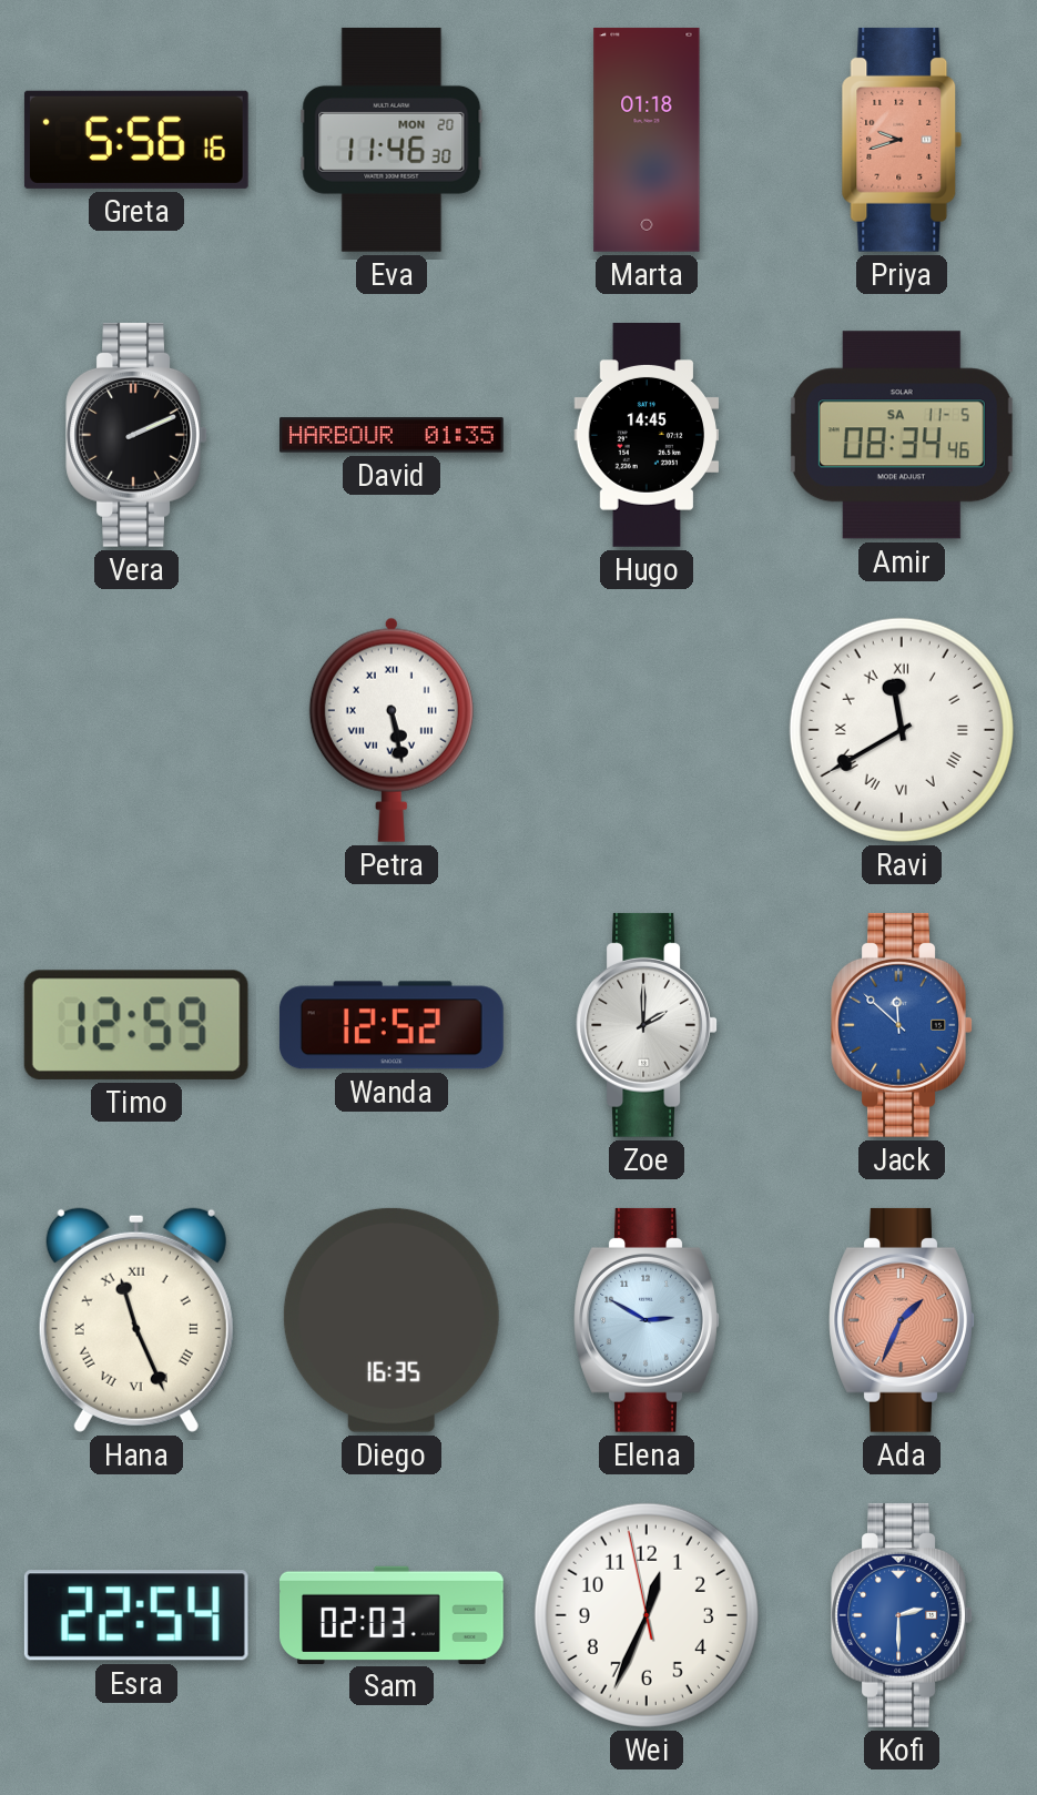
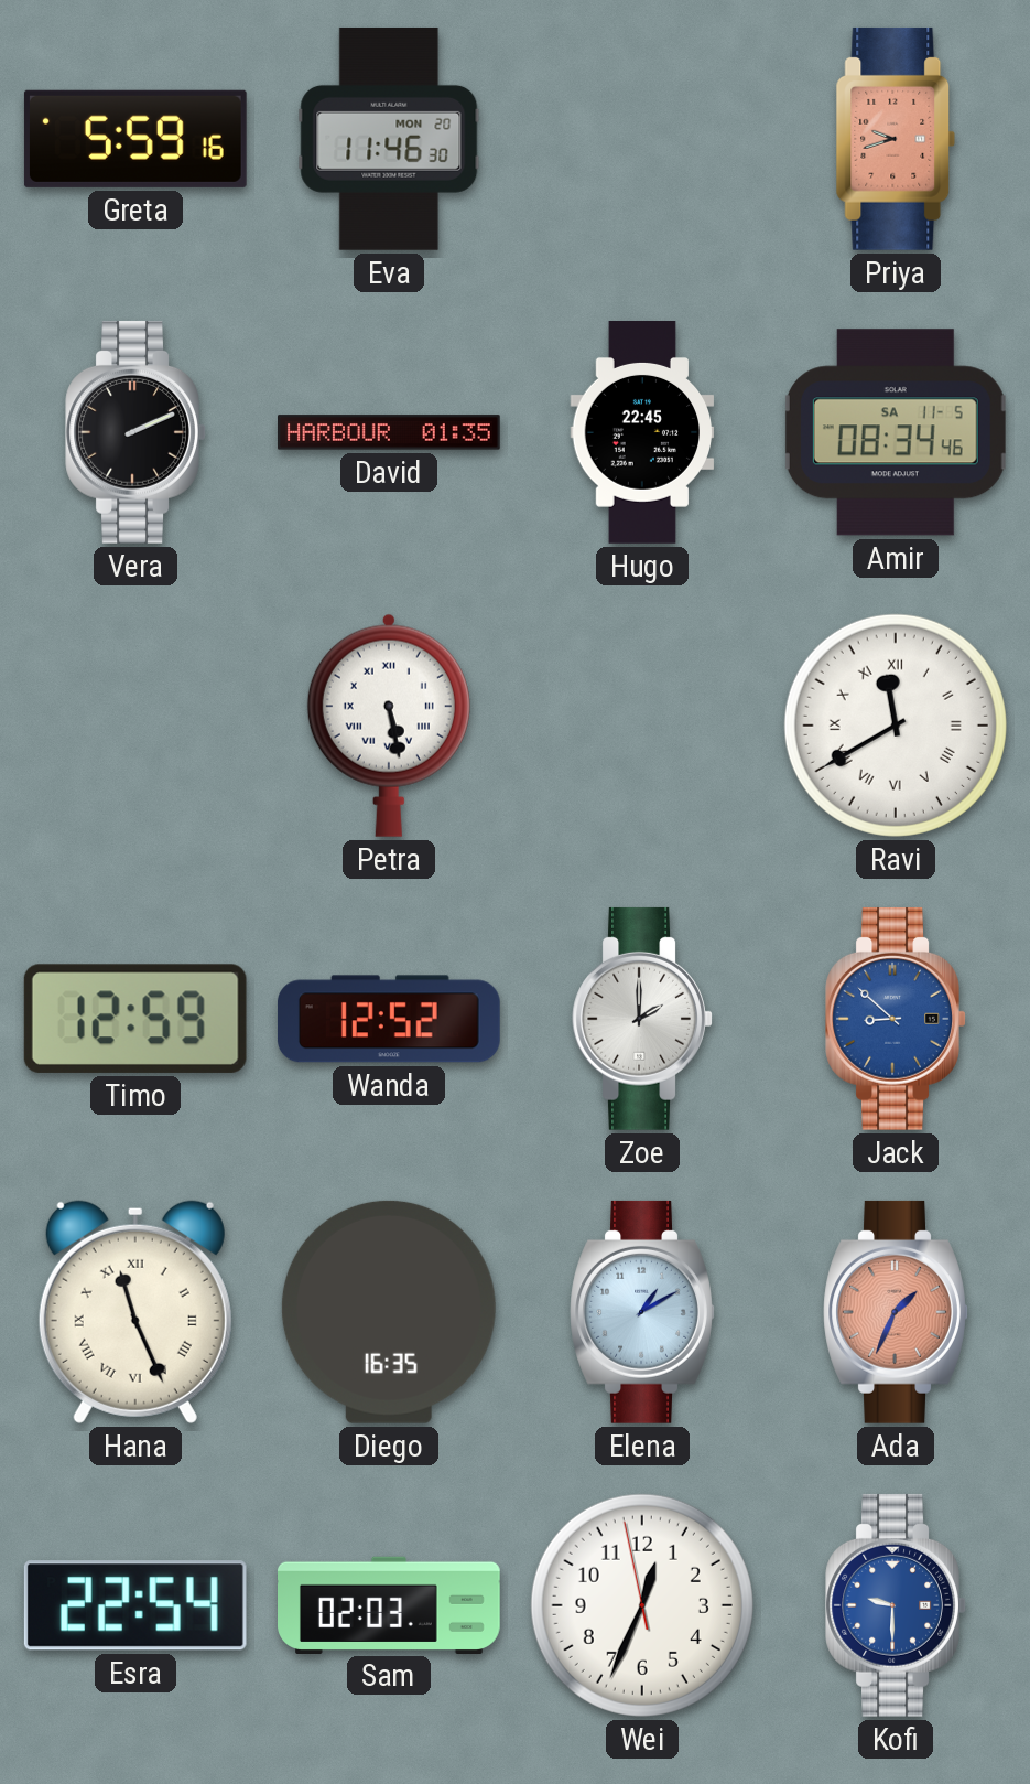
Greta: 5:56 -> 5:59
Marta: 01:18 -> none
Hugo: 14:45 -> 22:45
Jack: 11:52 -> 8:52
Elena: 2:50 -> 1:10
Kofi: 2:30 -> 9:30
